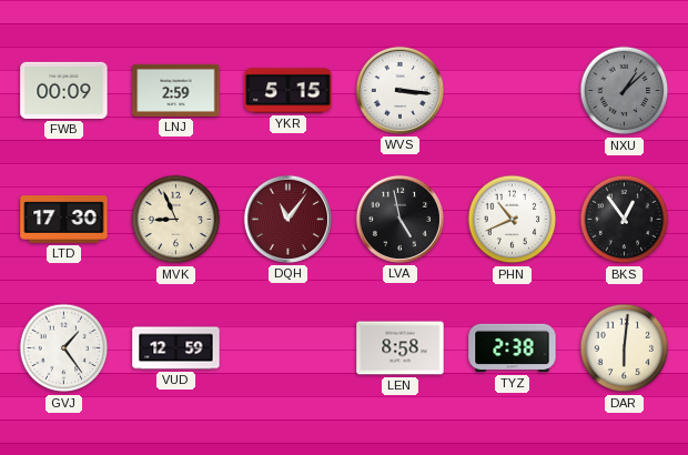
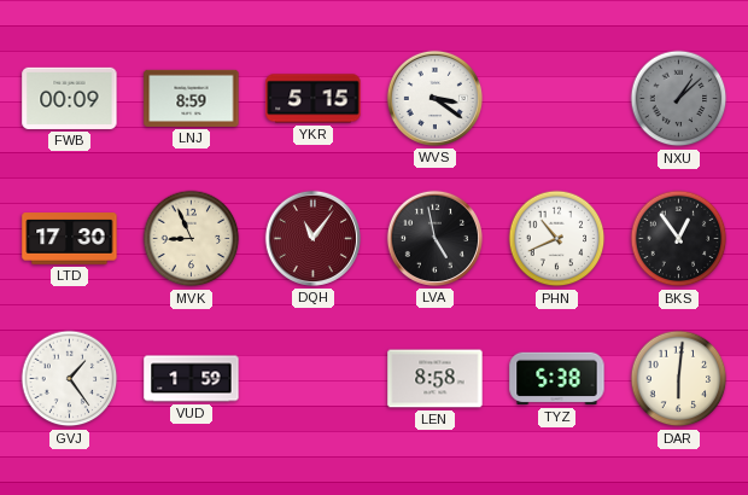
LNJ: 2:59 -> 8:59
WVS: 3:16 -> 3:21
VUD: 12:59 -> 1:59
TYZ: 2:38 -> 5:38
